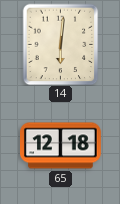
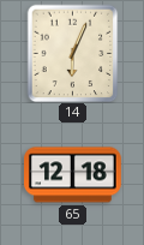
14: 6:01 -> 6:04
